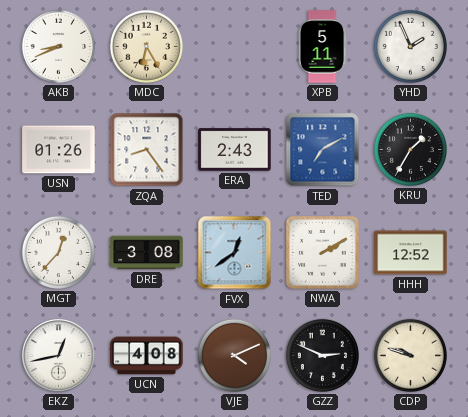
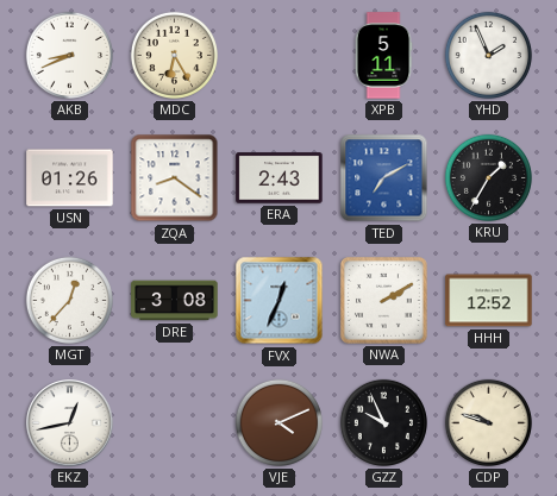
ZQA: 8:24 -> 8:21
FVX: 12:39 -> 12:34
UCN: 4:08 -> none
GZZ: 2:49 -> 9:56
